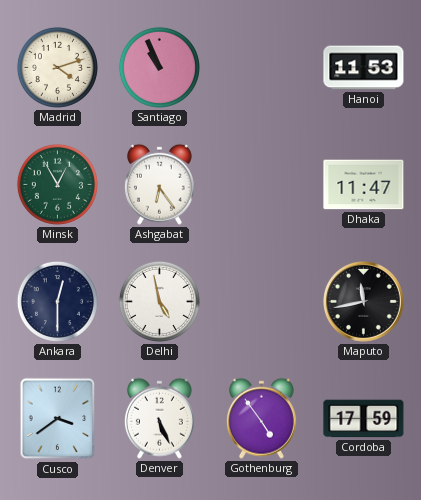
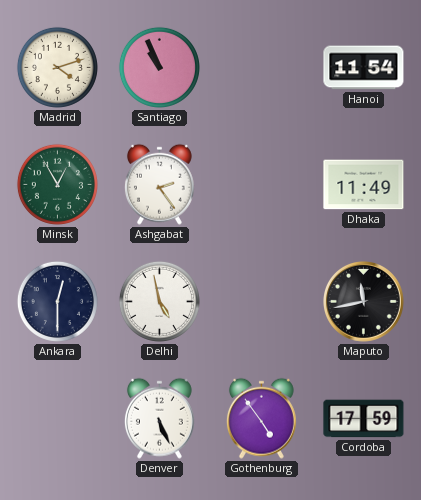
Hanoi: 11:53 -> 11:54
Ashgabat: 6:24 -> 2:24
Dhaka: 11:47 -> 11:49
Cusco: 3:39 -> none
